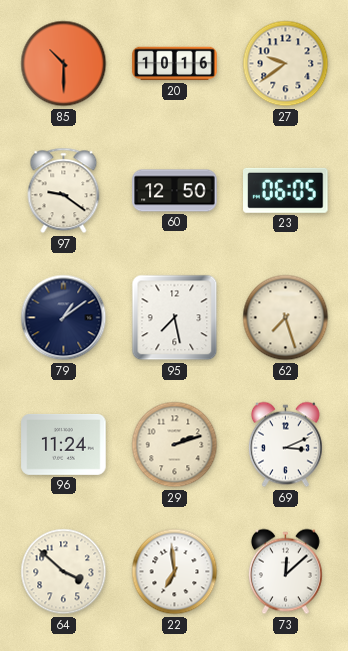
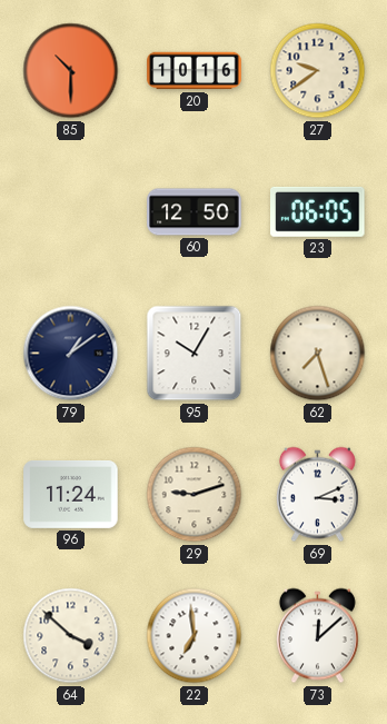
97: 9:21 -> none
95: 7:28 -> 10:05
29: 2:12 -> 9:12
